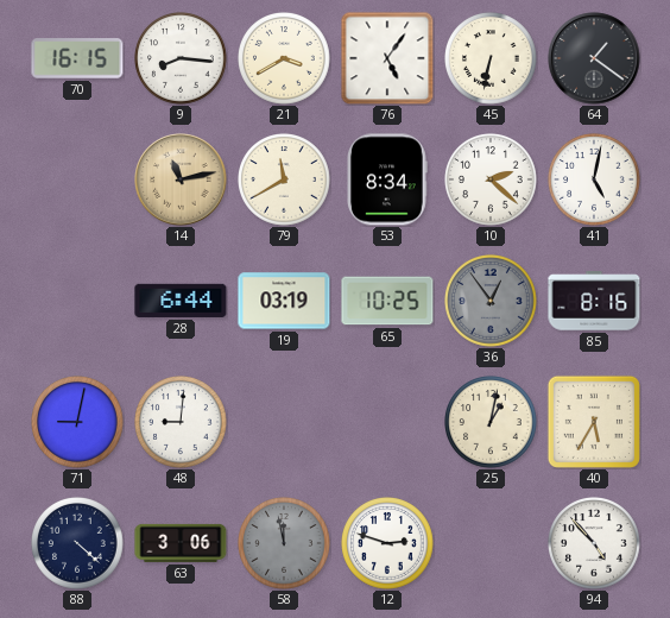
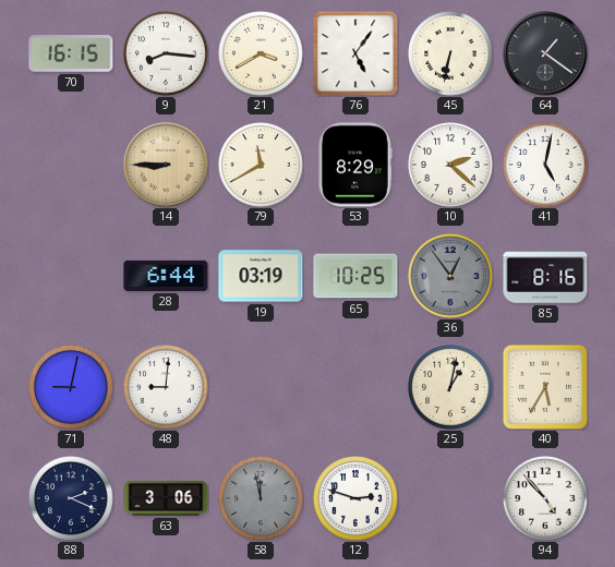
14: 11:13 -> 8:45
53: 8:34 -> 8:29
88: 4:22 -> 2:19
